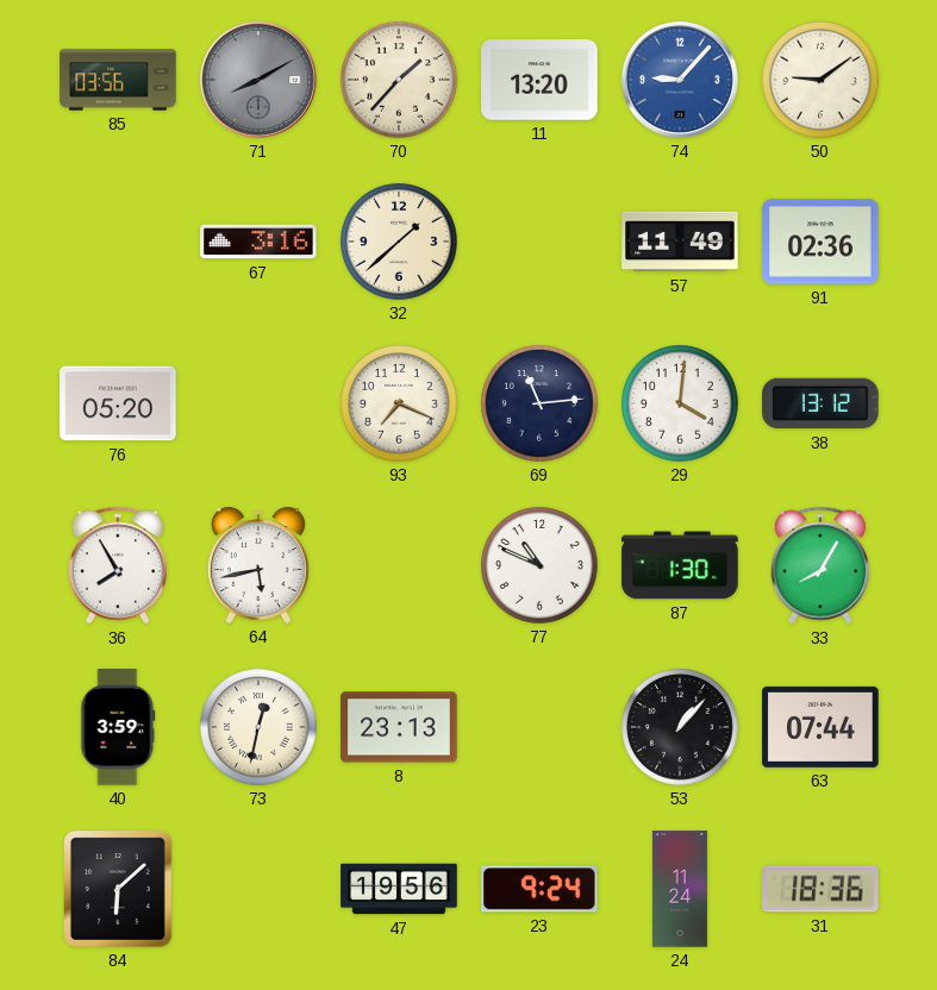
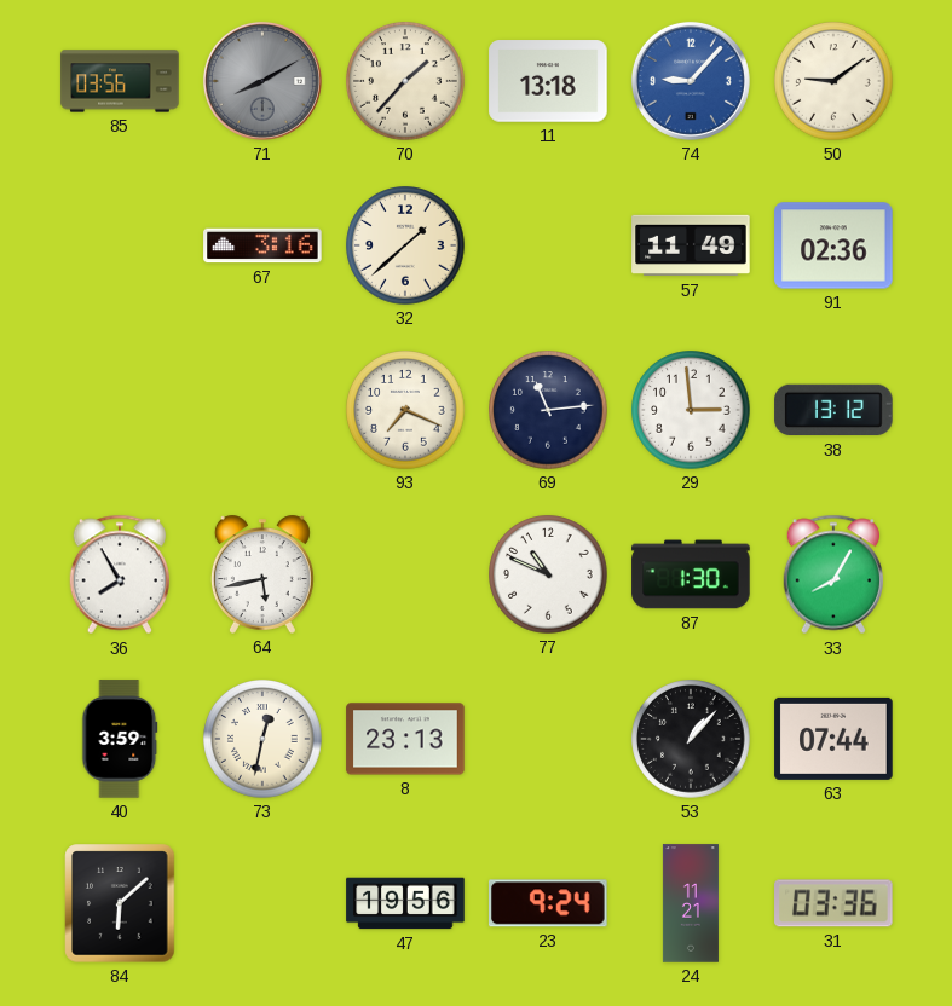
11: 13:20 -> 13:18
76: 05:20 -> none
29: 4:01 -> 2:59
24: 11:24 -> 11:21
31: 18:36 -> 03:36
